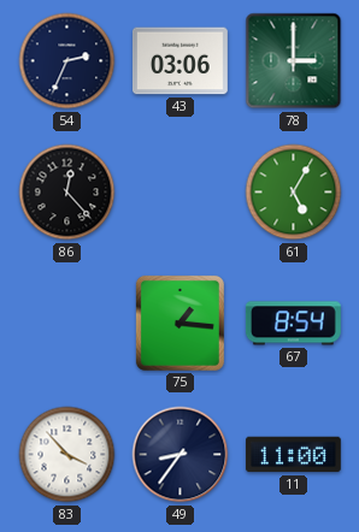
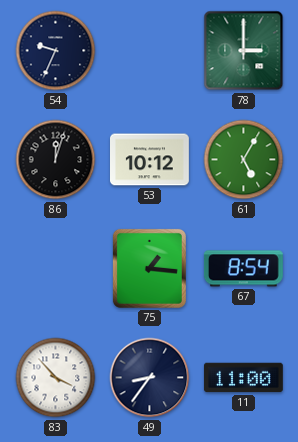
54: 2:34 -> 9:34
43: 03:06 -> none
86: 12:23 -> 12:03
53: none -> 10:12
